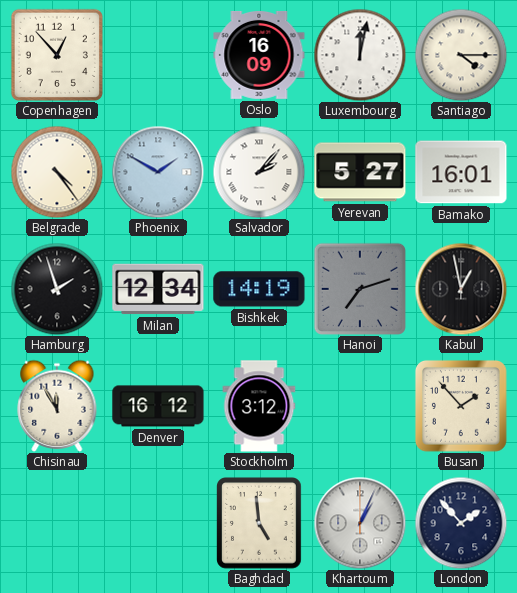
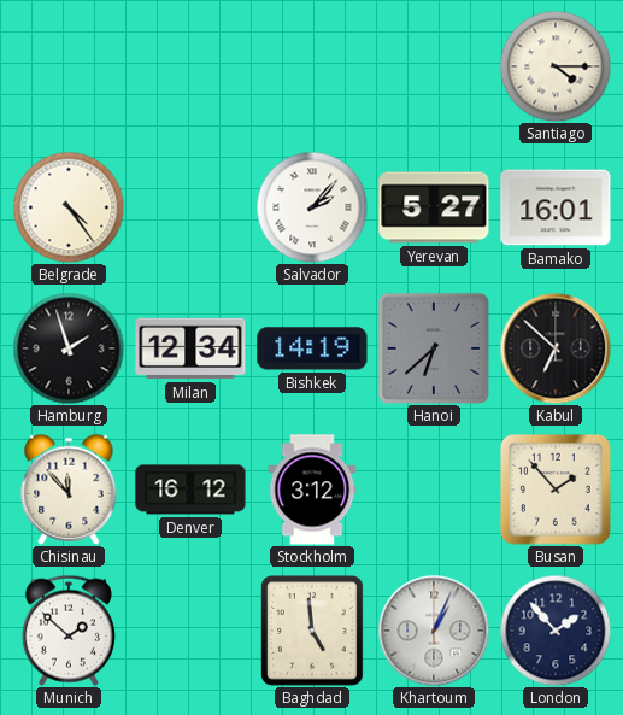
Copenhagen: 12:53 -> none
Oslo: 16:09 -> none
Luxembourg: 12:02 -> none
Phoenix: 1:50 -> none
Hanoi: 7:12 -> 6:38
Kabul: 12:58 -> 6:52
Chisinau: 11:55 -> 11:53
Munich: none -> 1:52
